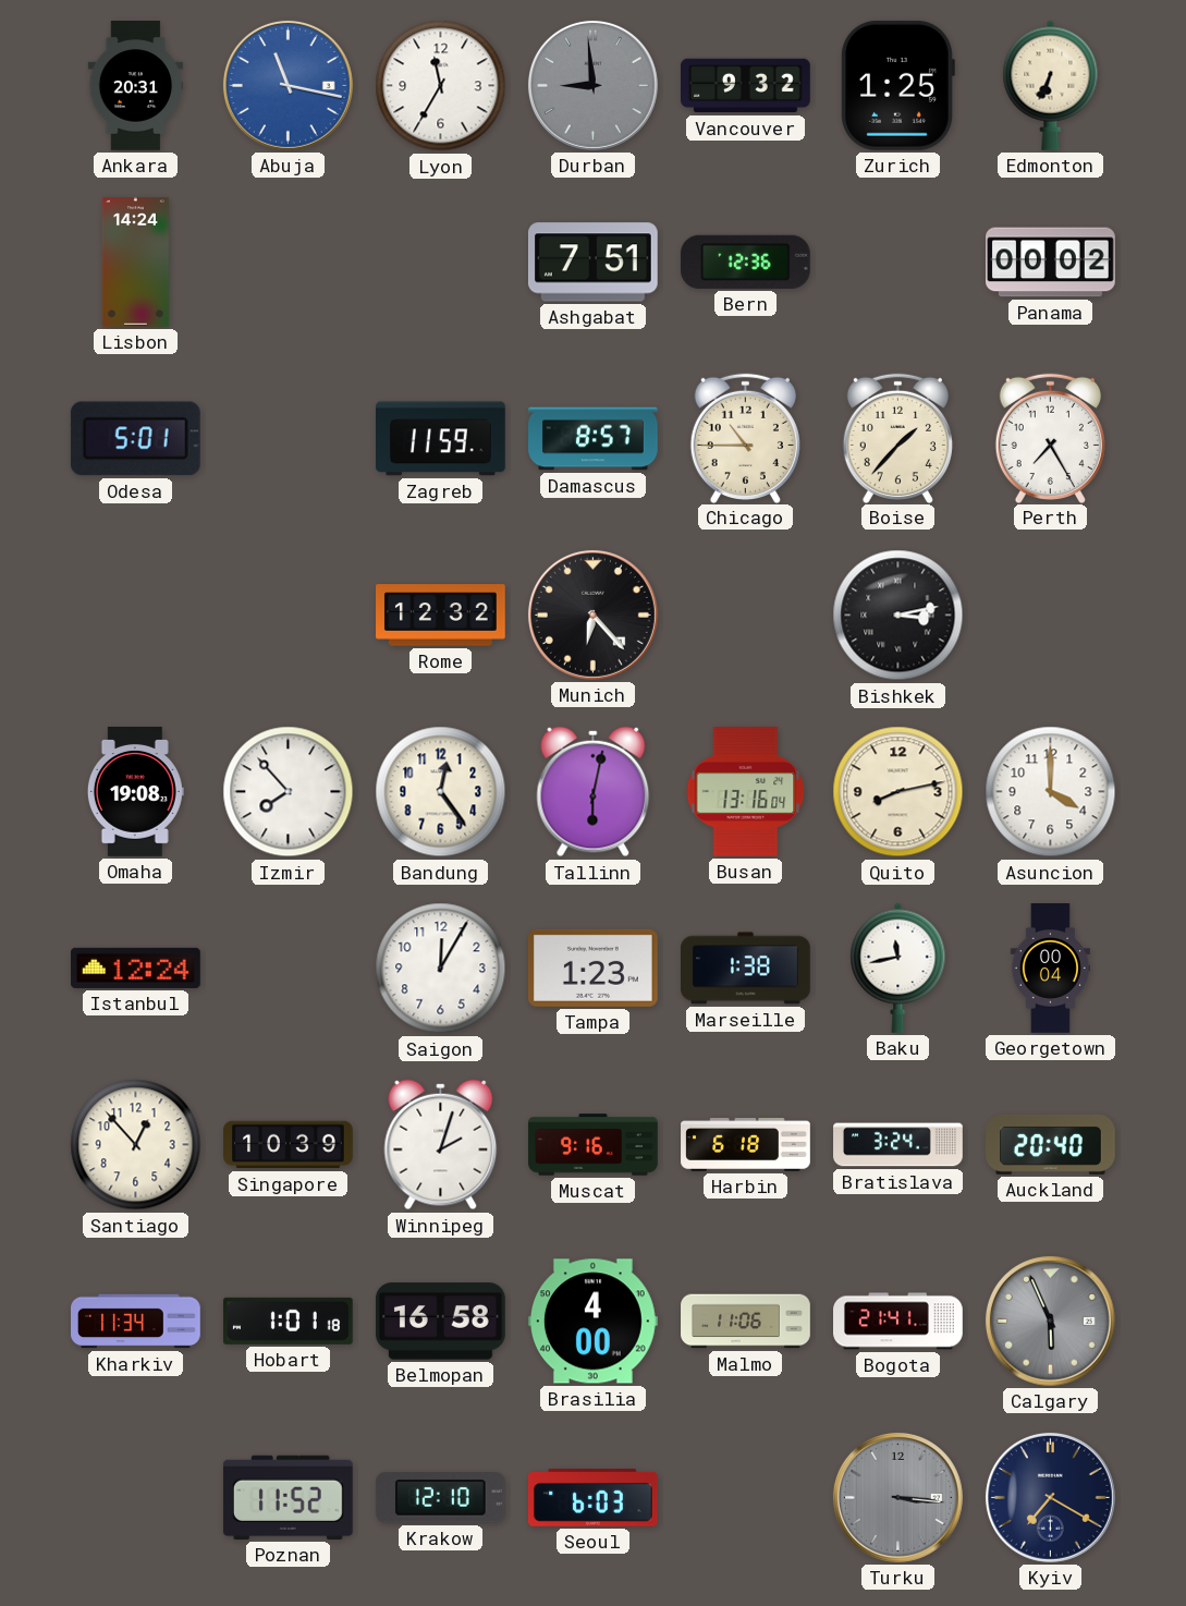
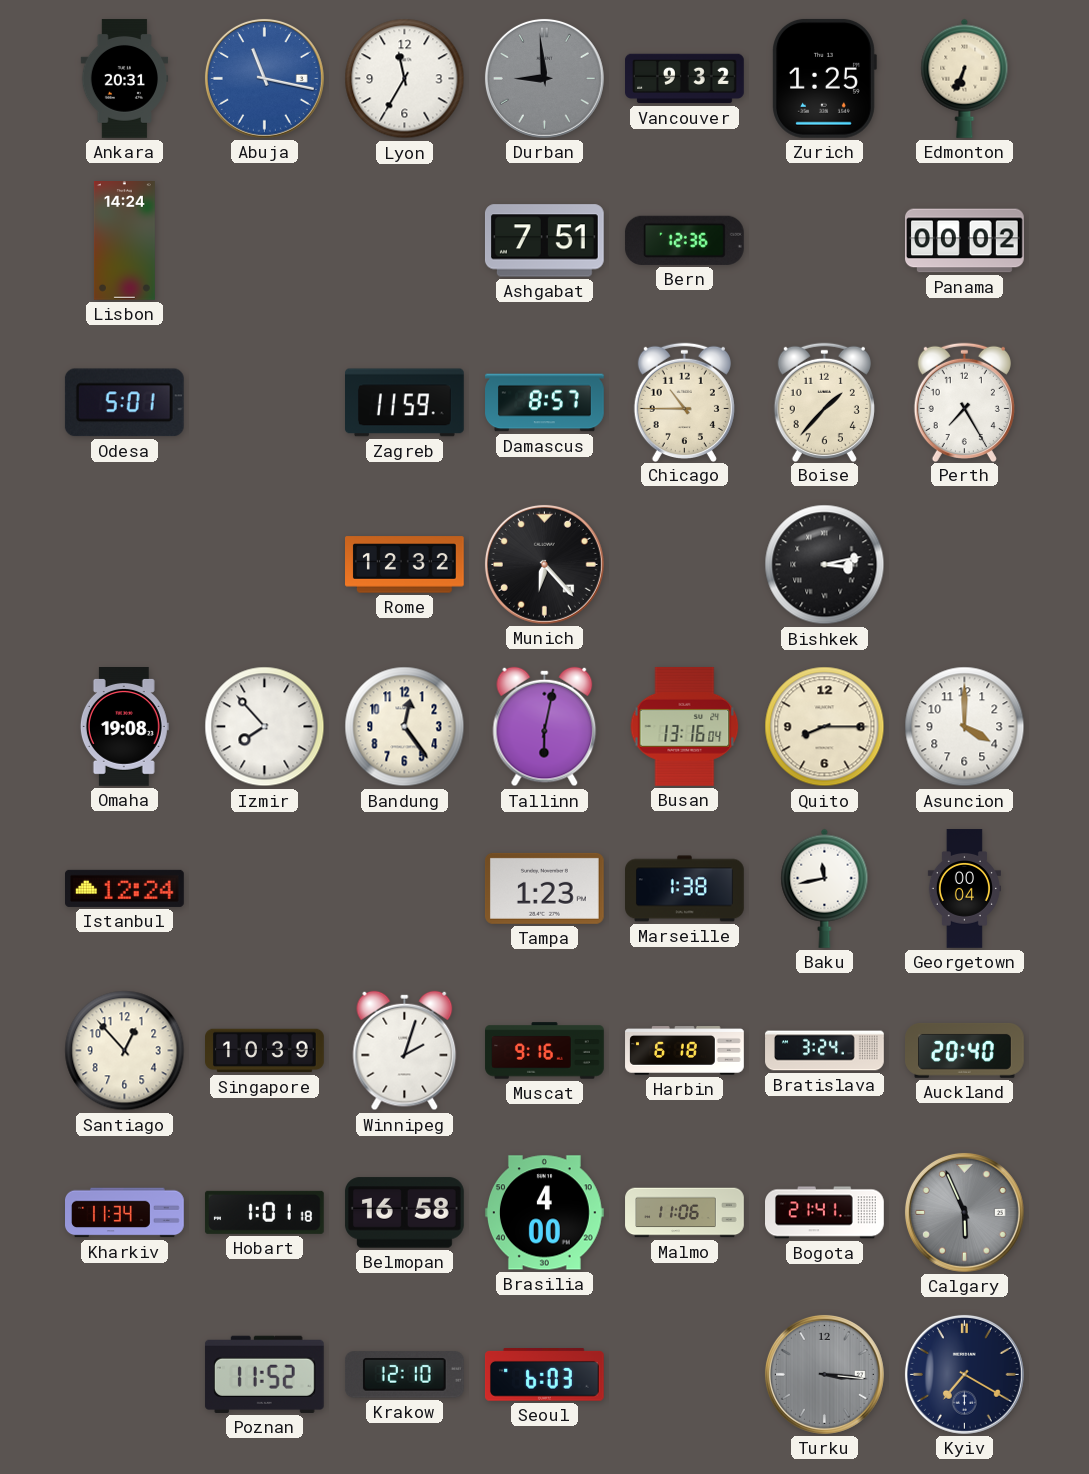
Quito: 8:13 -> 8:15
Saigon: 12:05 -> none
